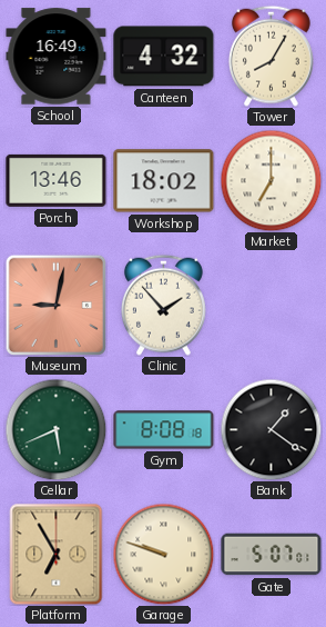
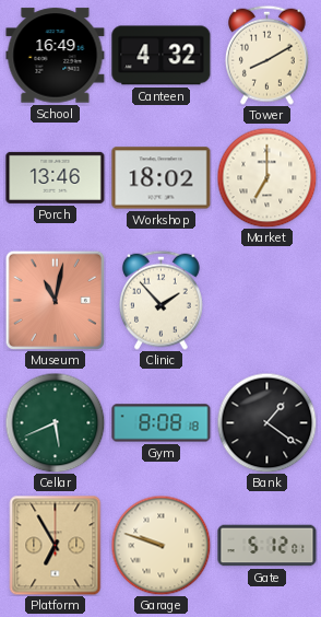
Tower: 8:05 -> 8:10
Museum: 9:02 -> 11:02
Gate: 5:07 -> 5:12
